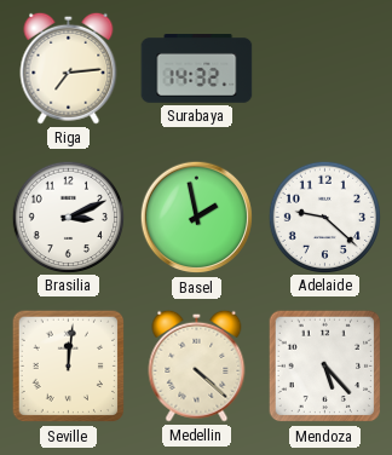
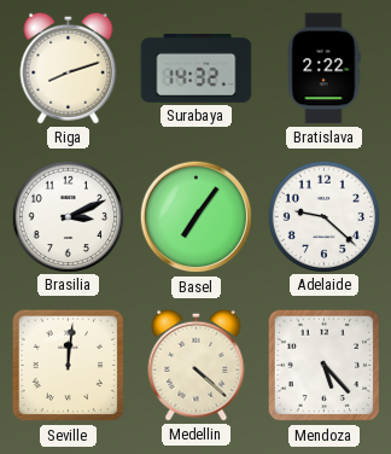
Riga: 7:14 -> 8:12
Bratislava: none -> 2:22
Basel: 1:58 -> 7:06
